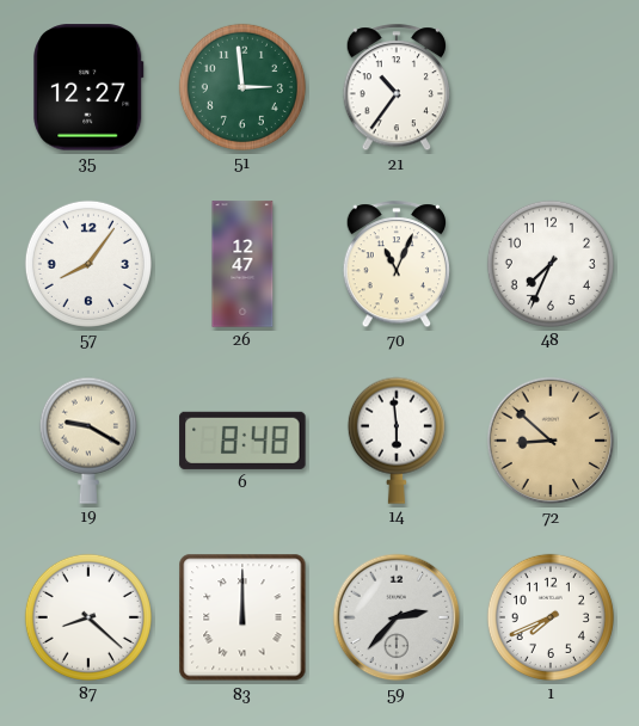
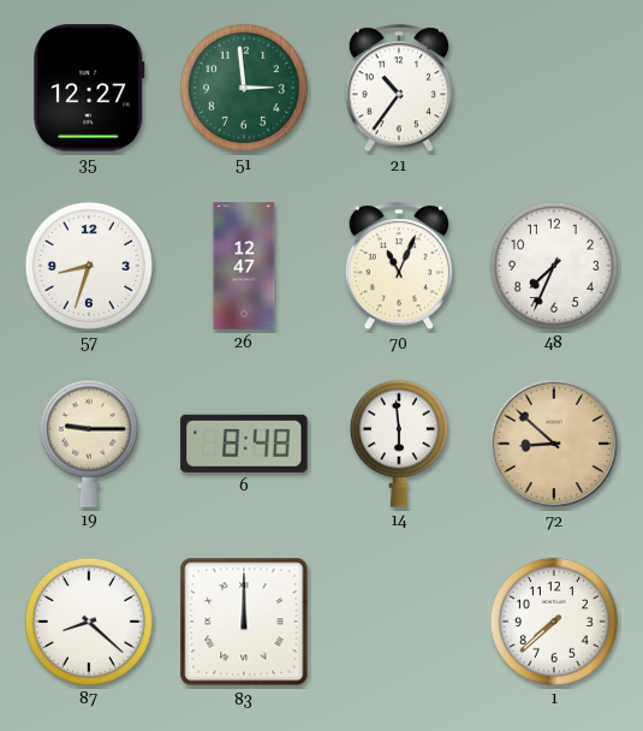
57: 8:06 -> 8:33
19: 9:20 -> 9:15
59: 2:37 -> none
1: 7:41 -> 7:38
